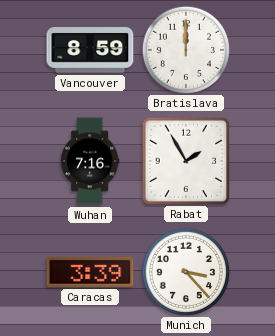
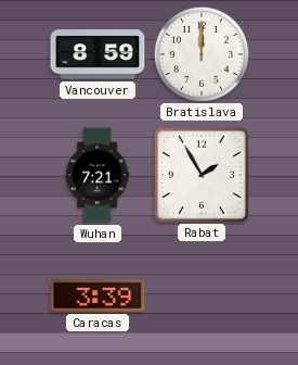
Wuhan: 7:16 -> 7:21
Munich: 3:23 -> none
